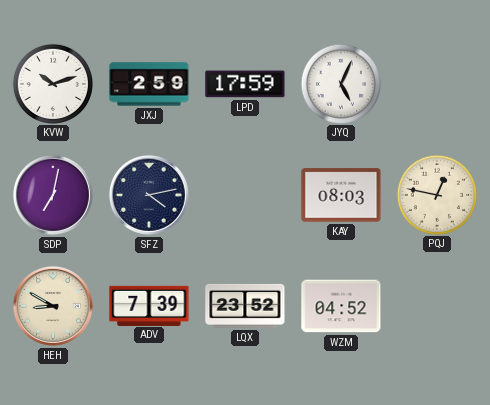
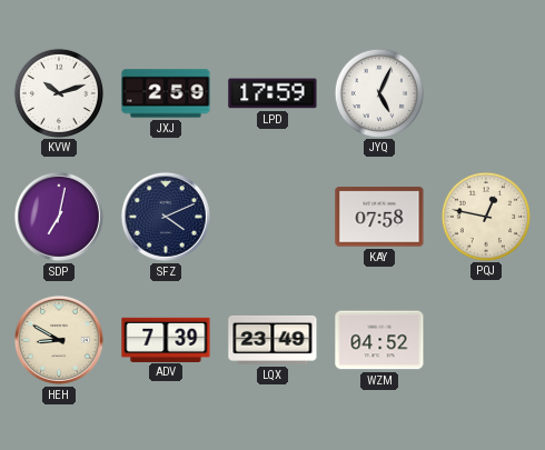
SFZ: 4:13 -> 4:11
KAY: 08:03 -> 07:58
LQX: 23:52 -> 23:49
